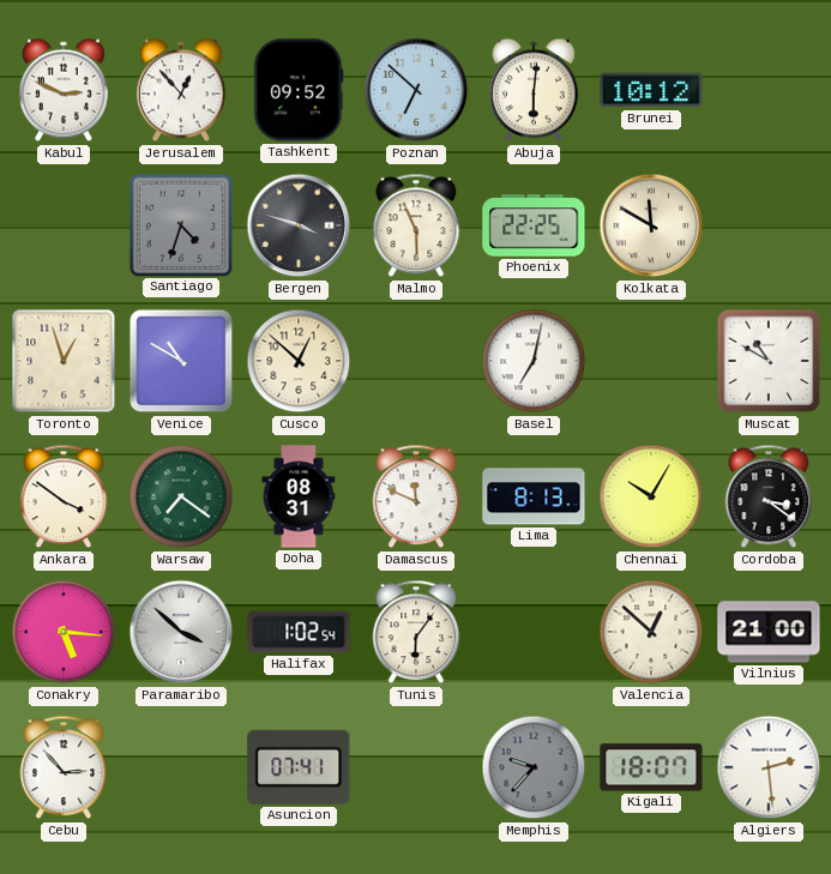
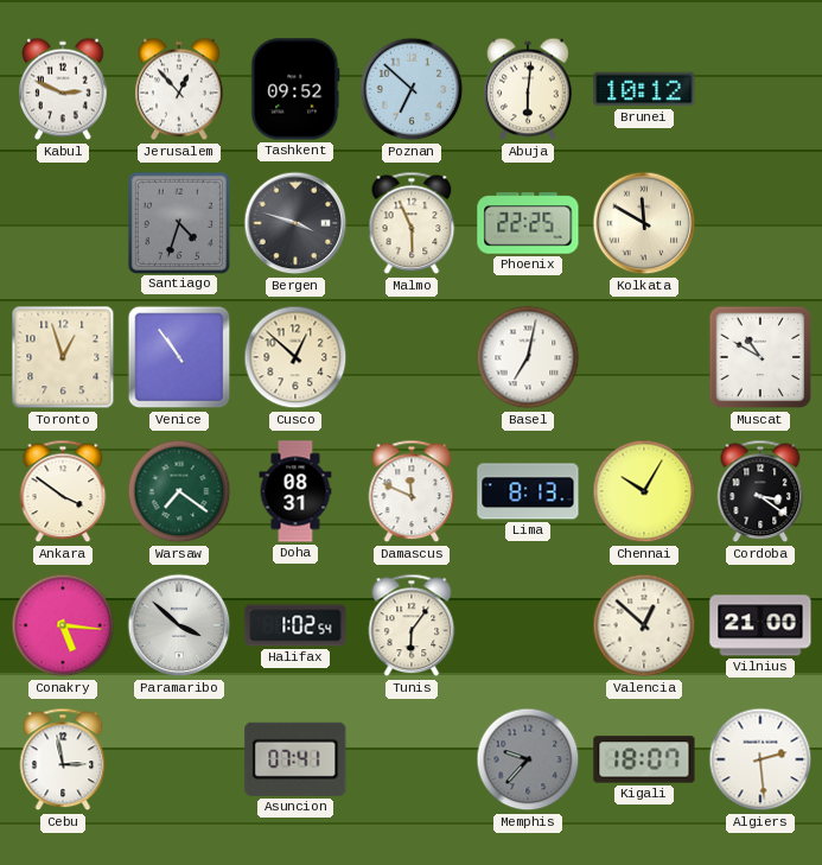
Venice: 10:50 -> 10:54
Cebu: 2:53 -> 2:58
